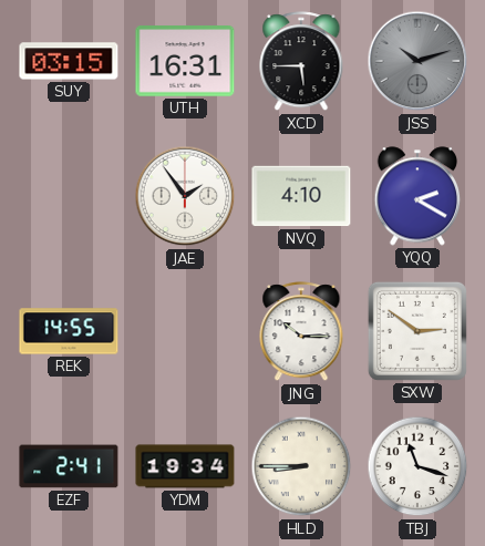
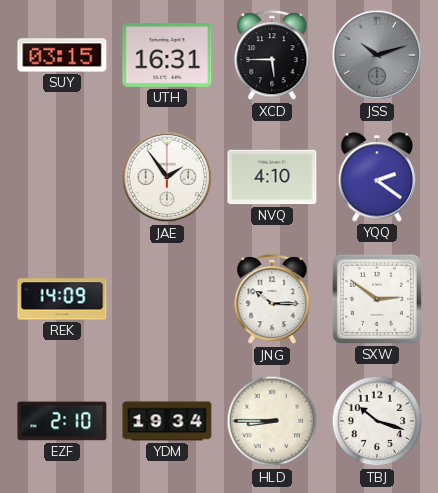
YQQ: 2:20 -> 2:21
REK: 14:55 -> 14:09
EZF: 2:41 -> 2:10
TBJ: 11:18 -> 10:18
